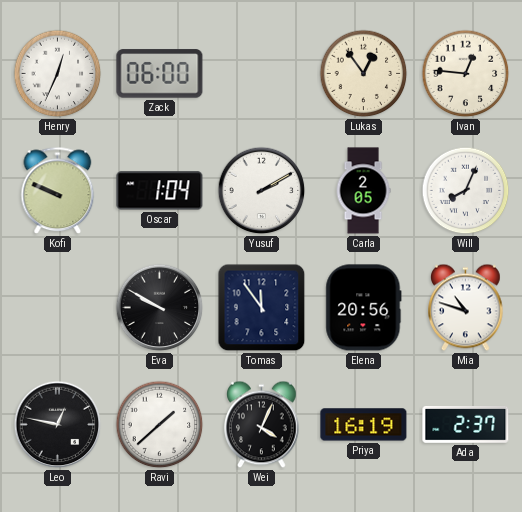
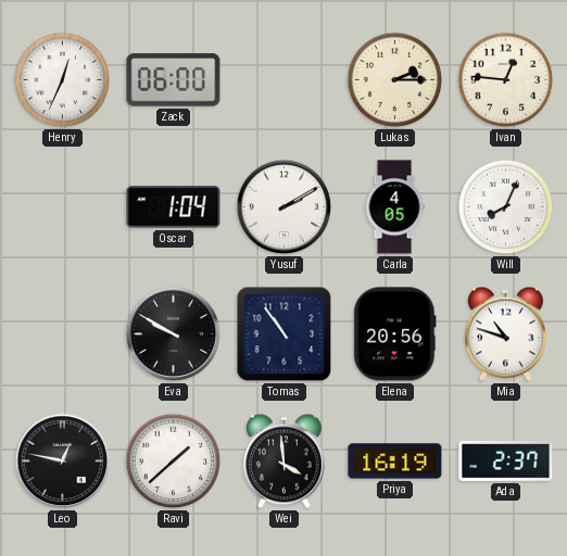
Lukas: 12:54 -> 2:15
Kofi: 9:49 -> none
Carla: 2:05 -> 4:05
Tomas: 11:54 -> 10:54
Wei: 4:04 -> 3:59
